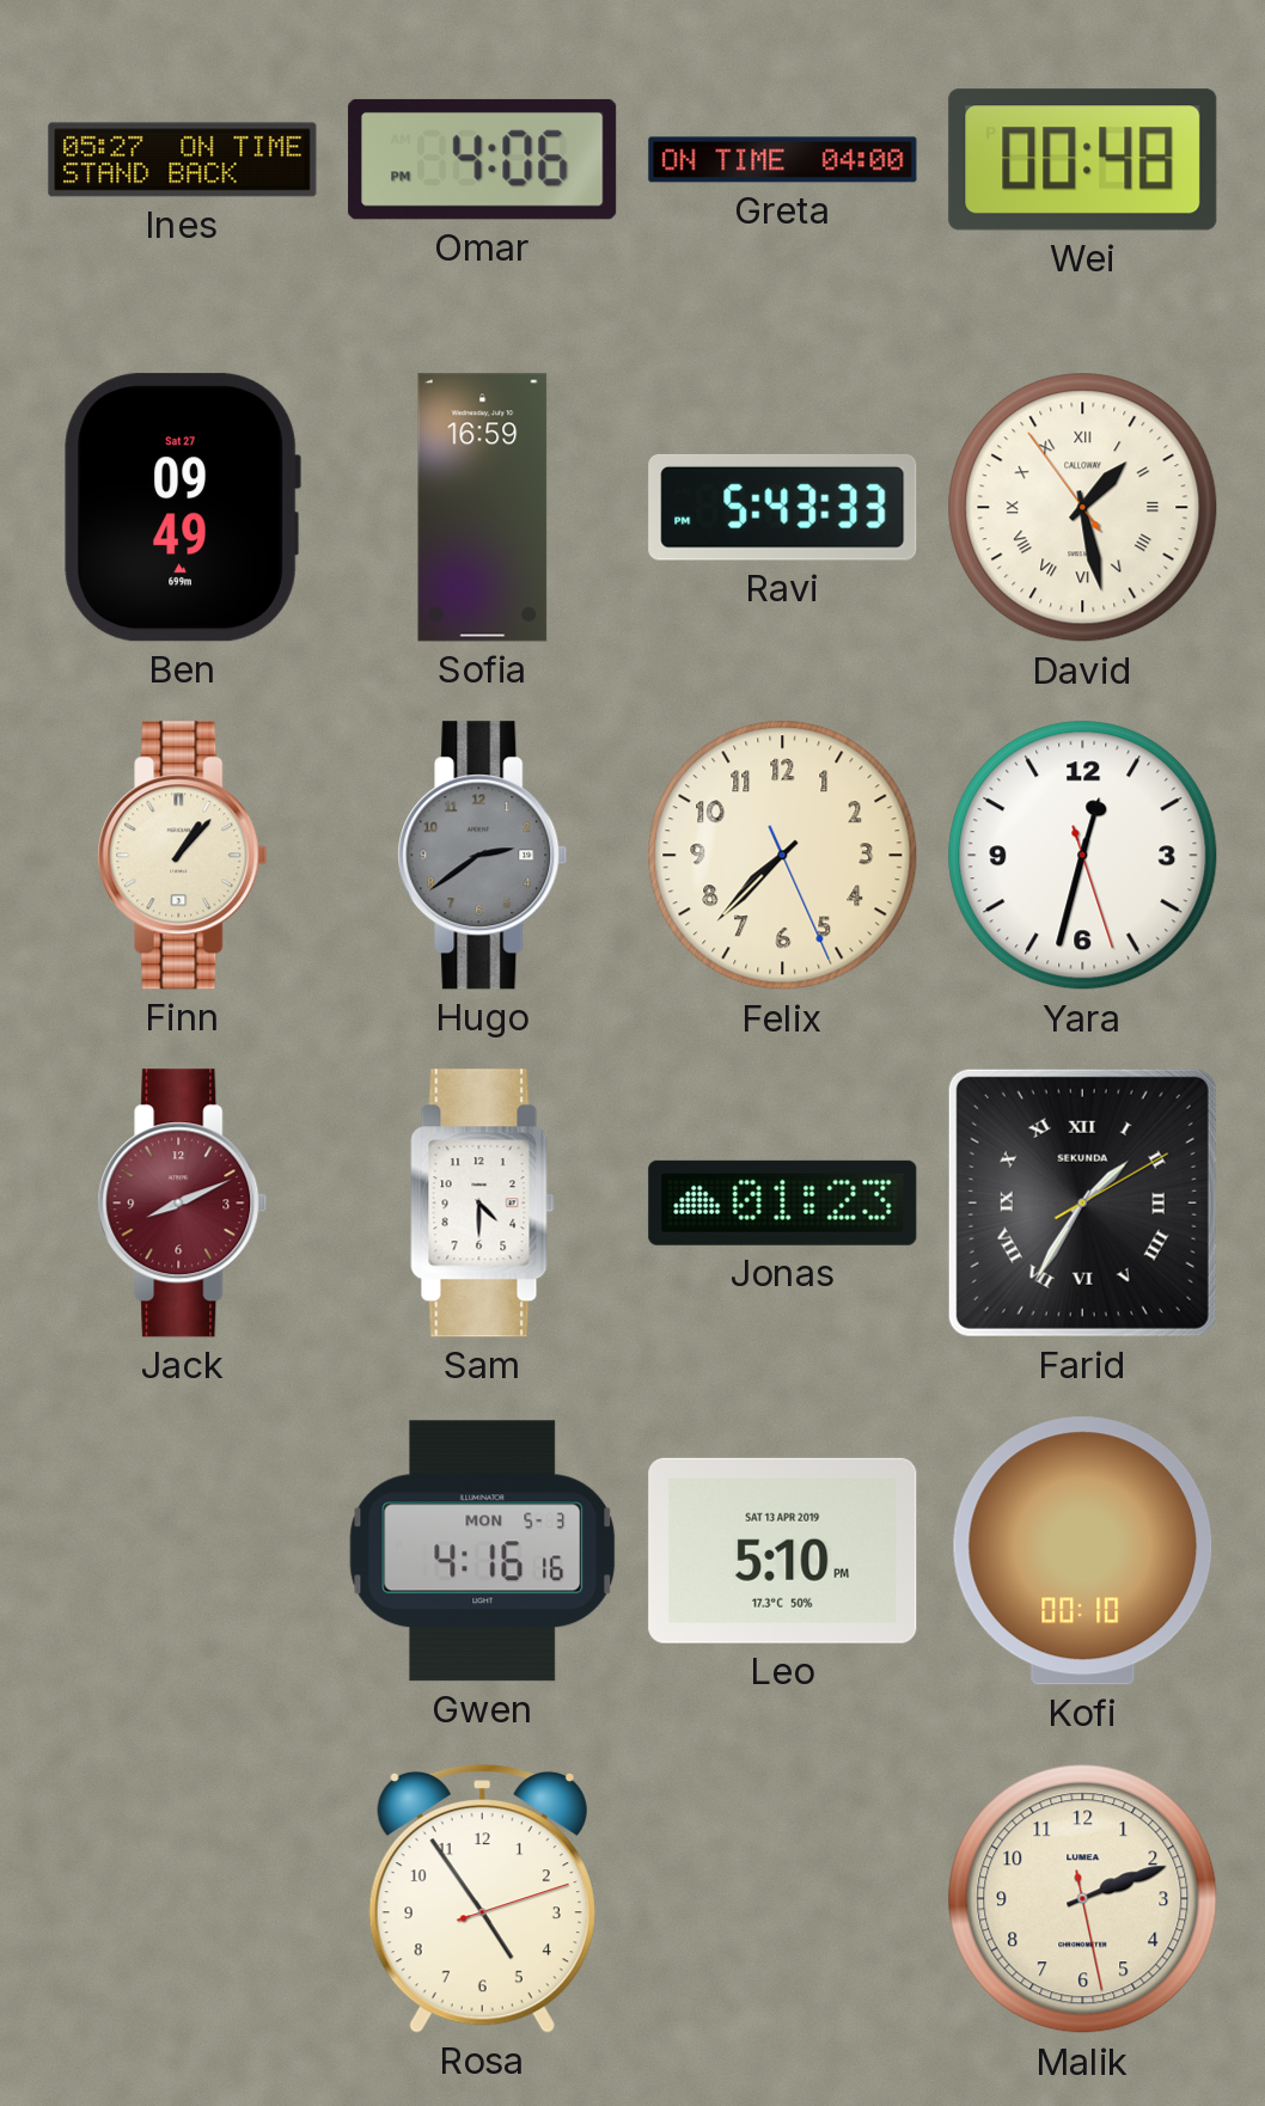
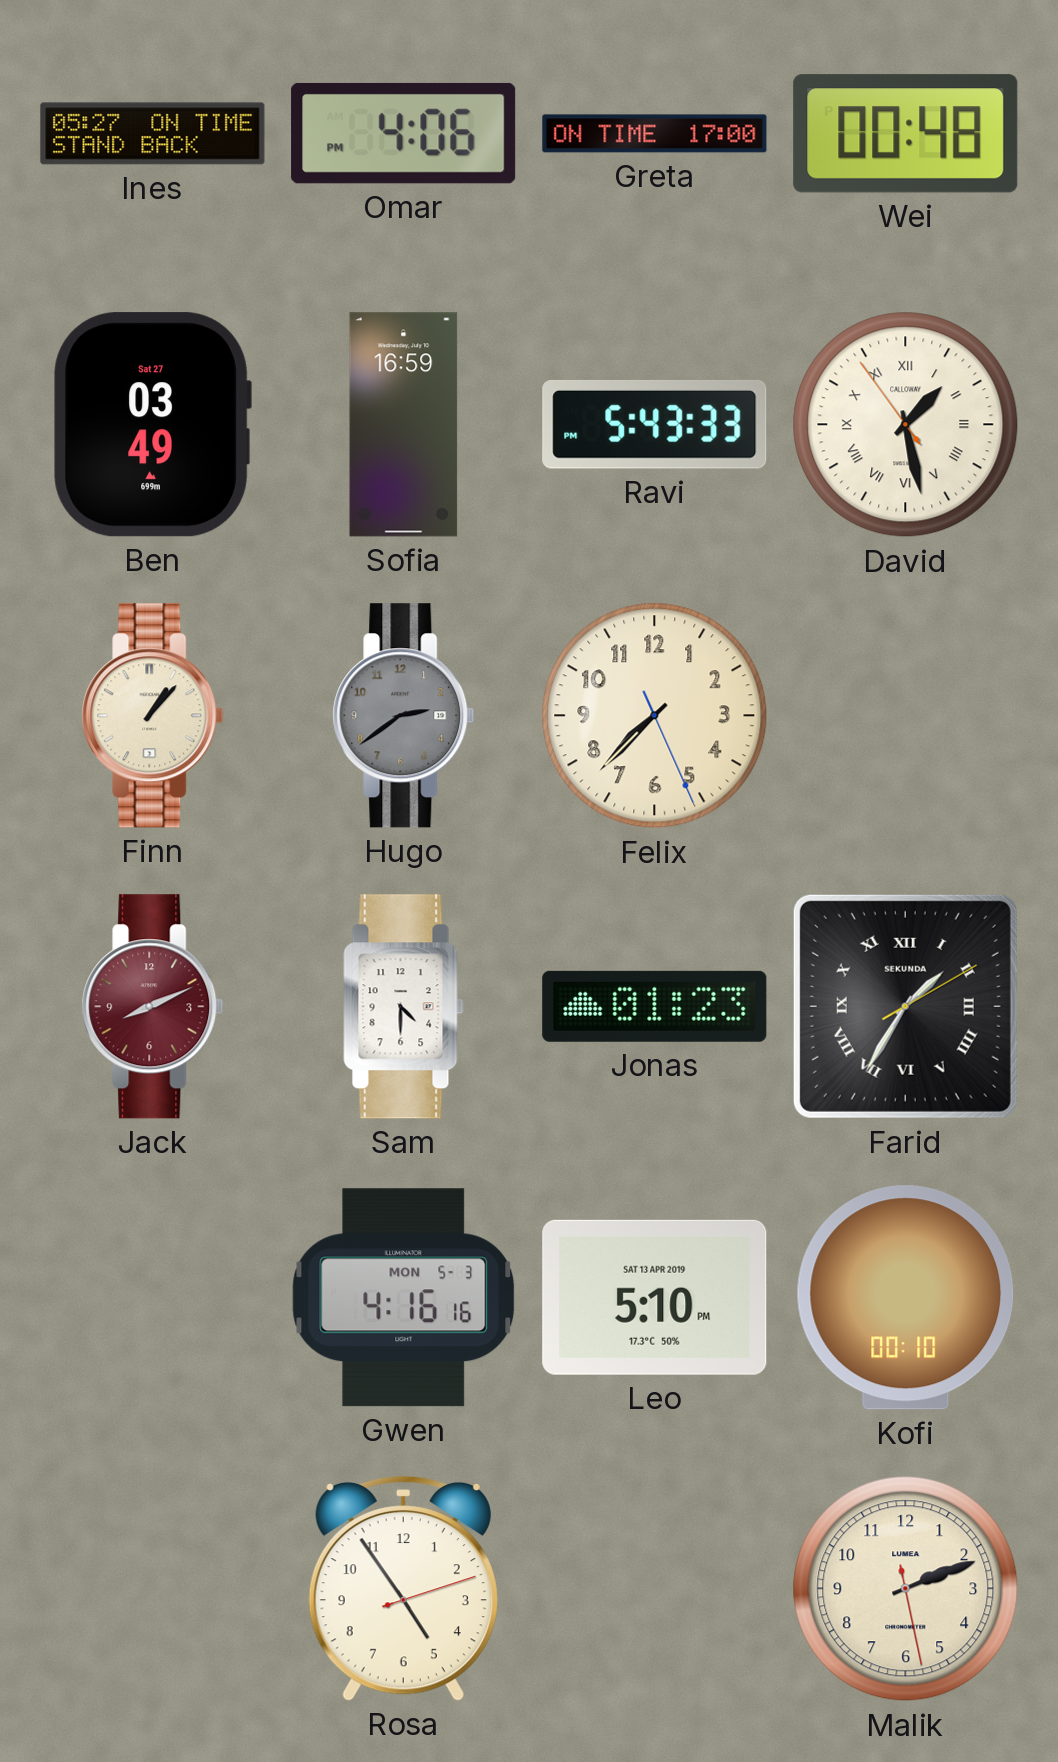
Greta: 04:00 -> 17:00
Ben: 09:49 -> 03:49
Yara: 12:32 -> none
